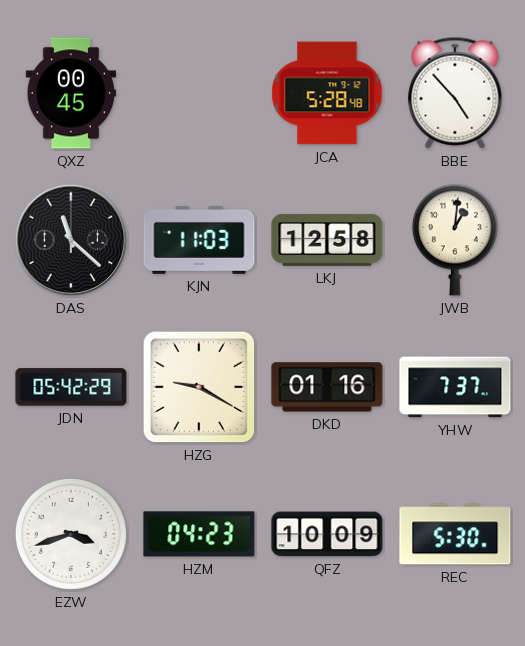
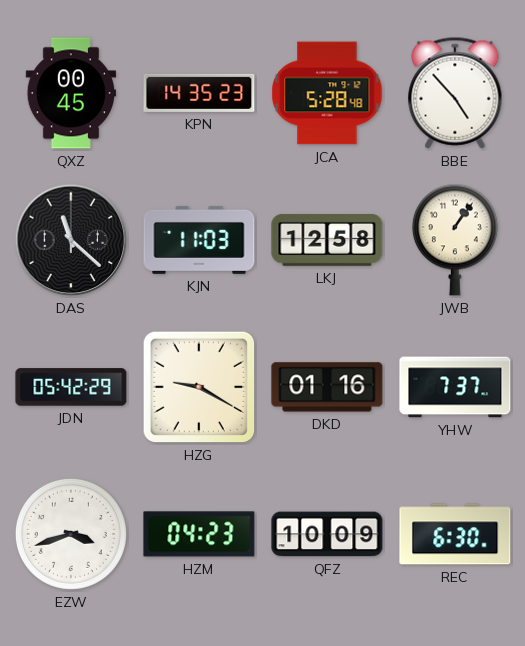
KPN: none -> 14:35
JWB: 1:01 -> 1:06
REC: 5:30 -> 6:30
